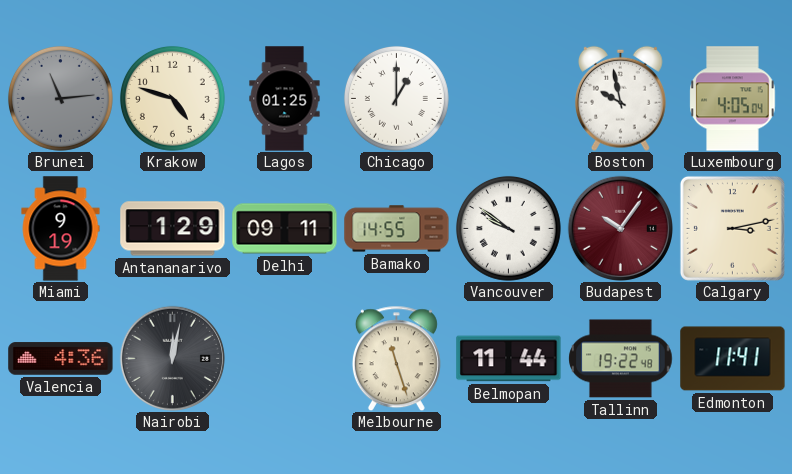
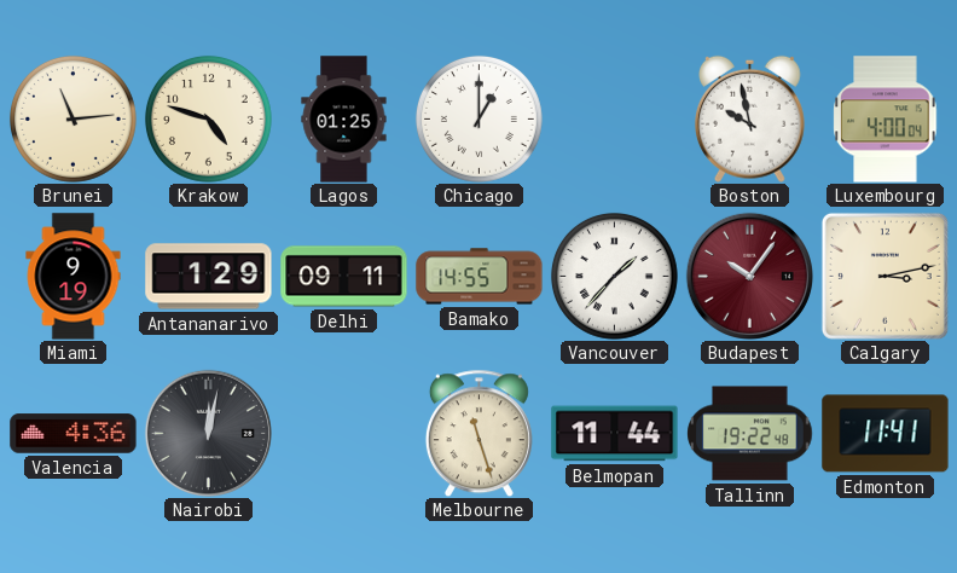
Brunei dial: grey -> cream
Luxembourg: 4:05 -> 4:00
Vancouver: 9:51 -> 1:37
